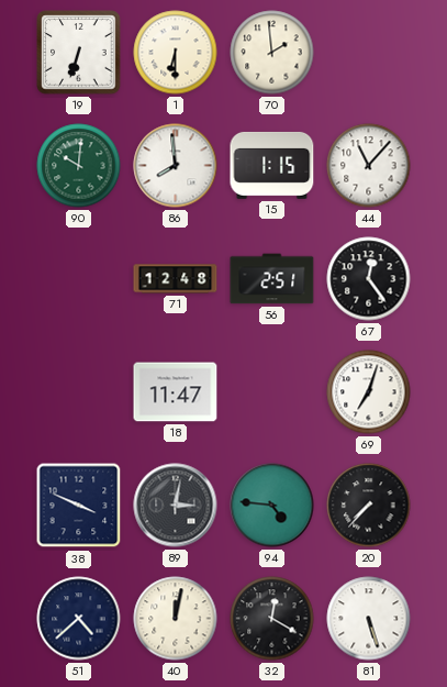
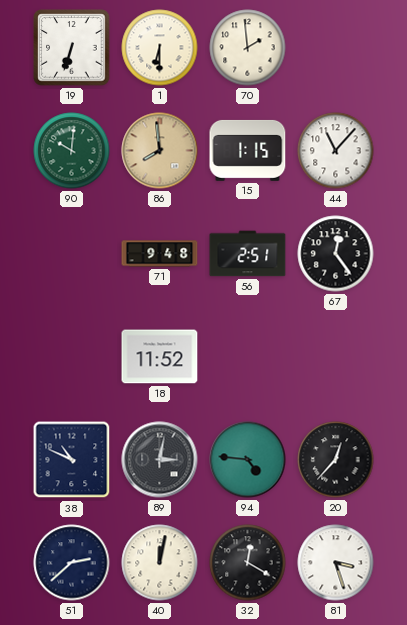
86 dial: white -> champagne
71: 12:48 -> 9:48
18: 11:47 -> 11:52
69: 7:03 -> none
38: 3:49 -> 10:49
20: 7:37 -> 12:37
51: 4:38 -> 2:38
81: 5:27 -> 3:27
